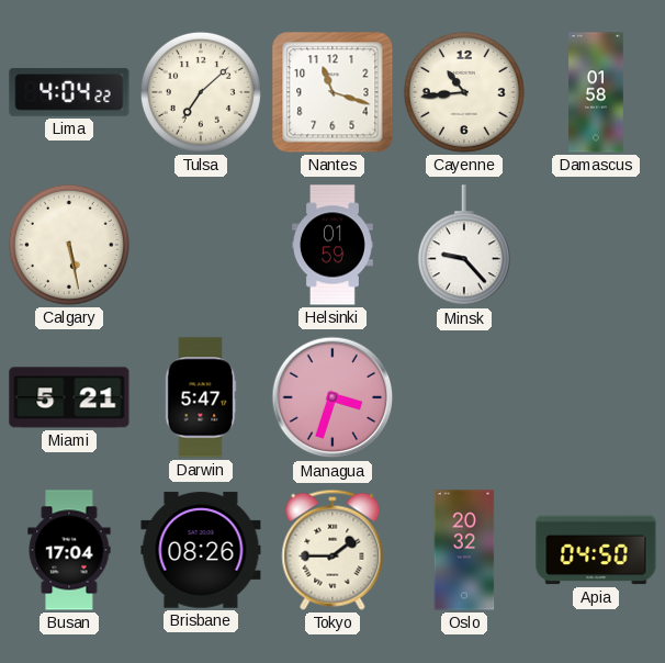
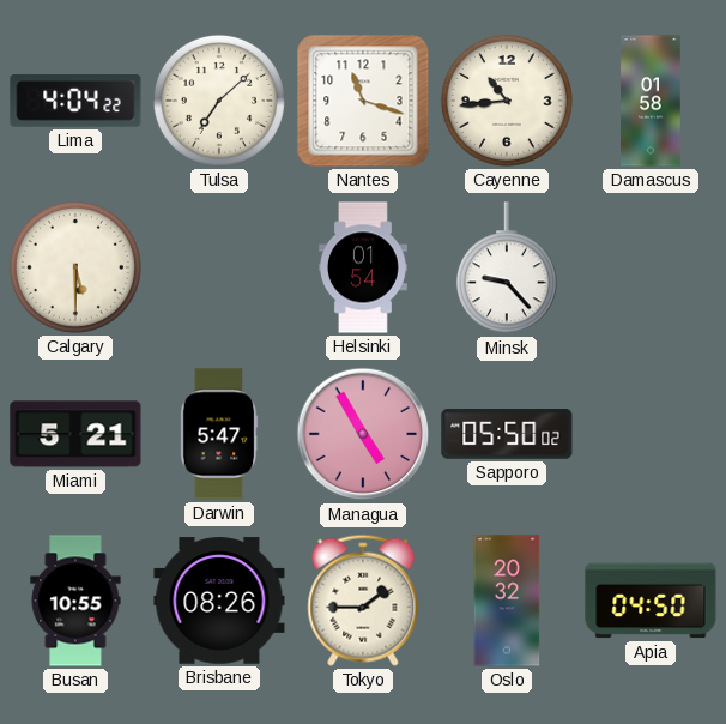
Calgary: 5:28 -> 5:30
Helsinki: 01:59 -> 01:54
Managua: 3:33 -> 4:55
Sapporo: none -> 05:50
Busan: 17:04 -> 10:55
